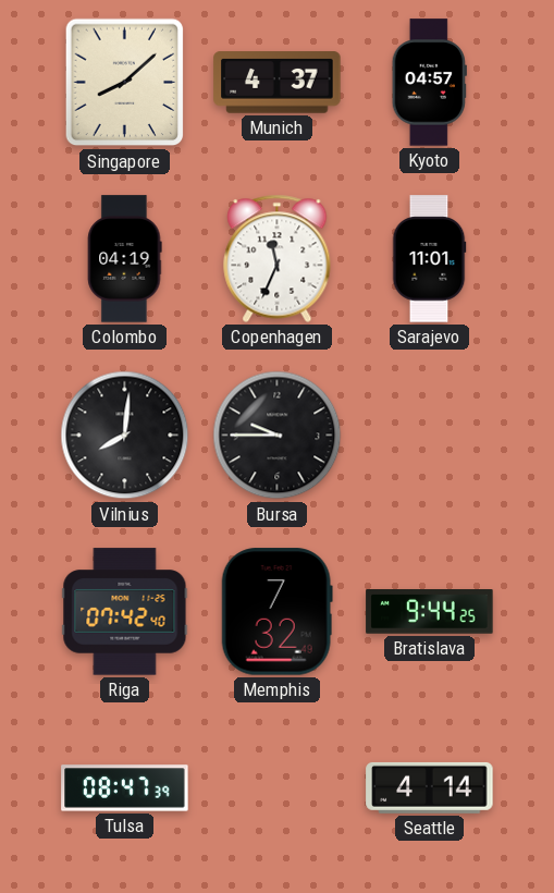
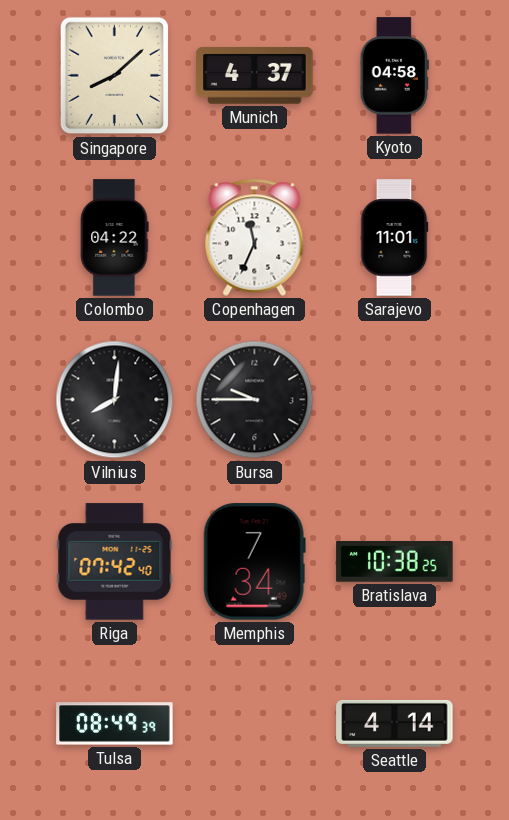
Kyoto: 04:57 -> 04:58
Colombo: 04:19 -> 04:22
Memphis: 7:32 -> 7:34
Bratislava: 9:44 -> 10:38
Tulsa: 08:47 -> 08:49
